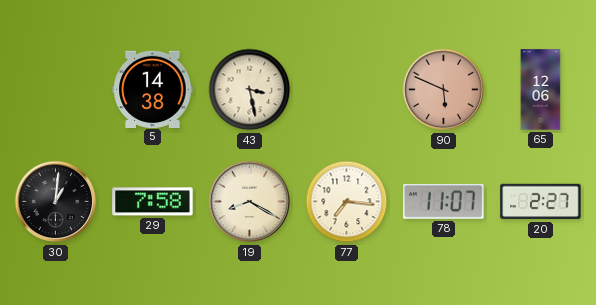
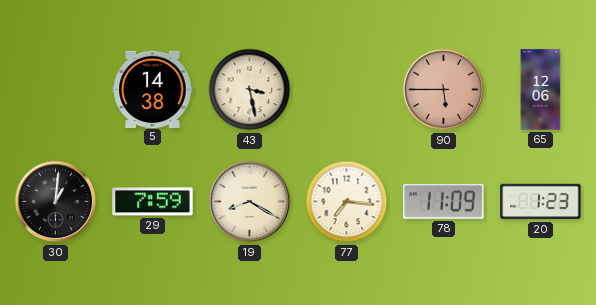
90: 5:49 -> 5:45
29: 7:58 -> 7:59
78: 11:07 -> 11:09
20: 2:27 -> 1:23
